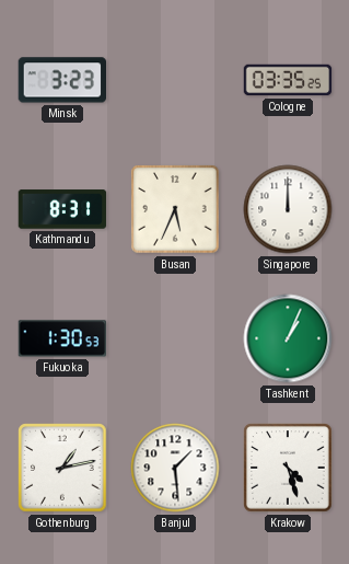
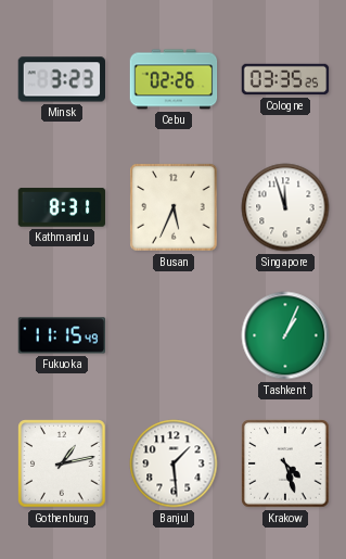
Cebu: none -> 02:26
Singapore: 12:00 -> 11:57
Fukuoka: 1:30 -> 11:15
